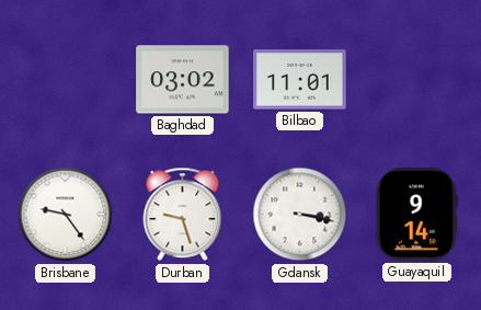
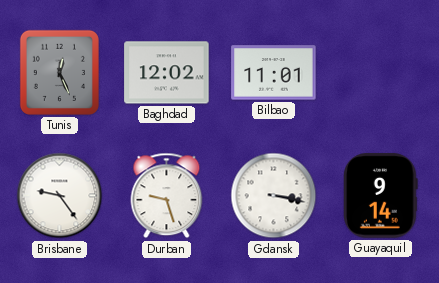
Tunis: none -> 12:26
Baghdad: 03:02 -> 12:02
